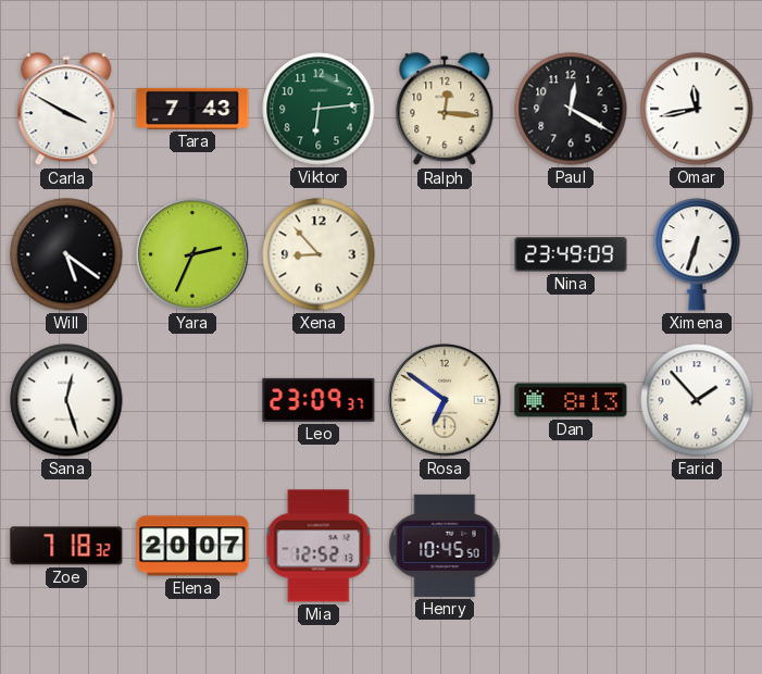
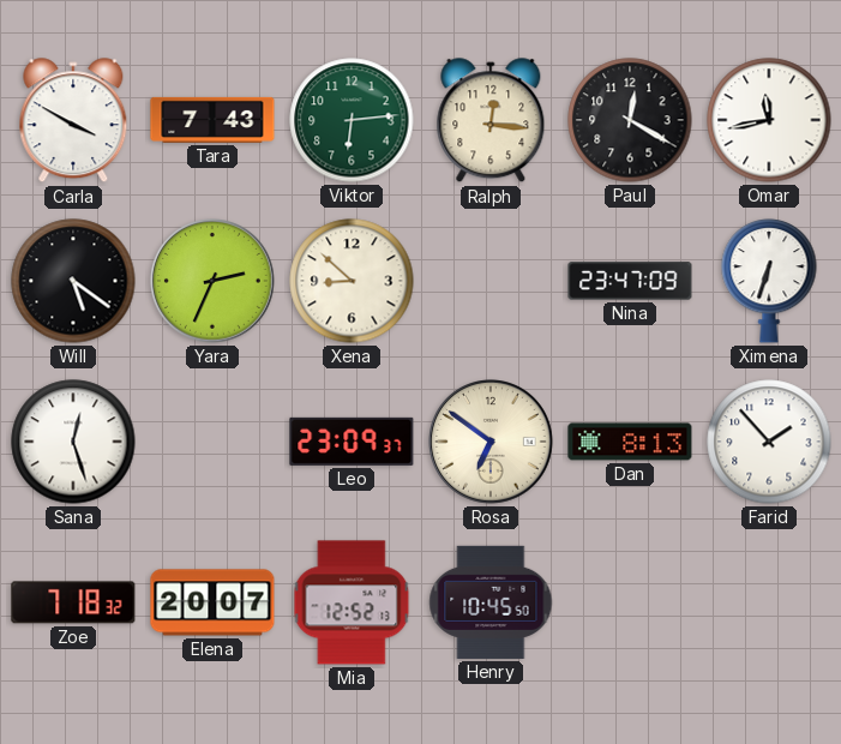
Xena: 8:53 -> 8:52
Nina: 23:49 -> 23:47
